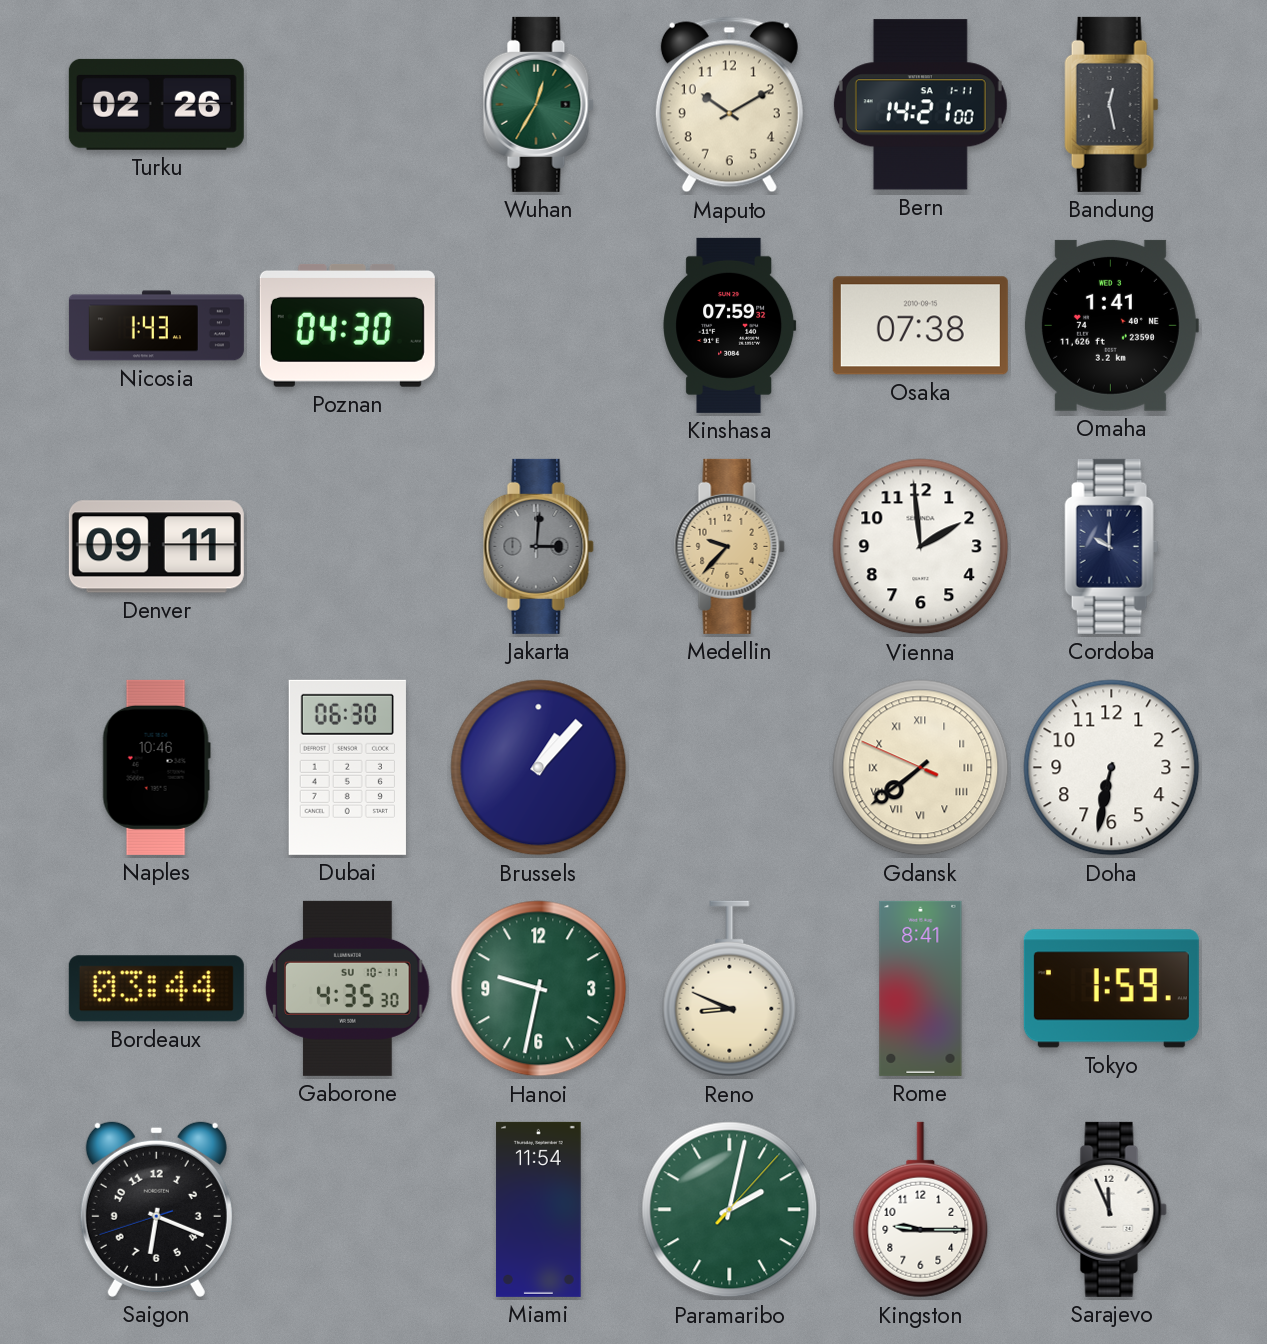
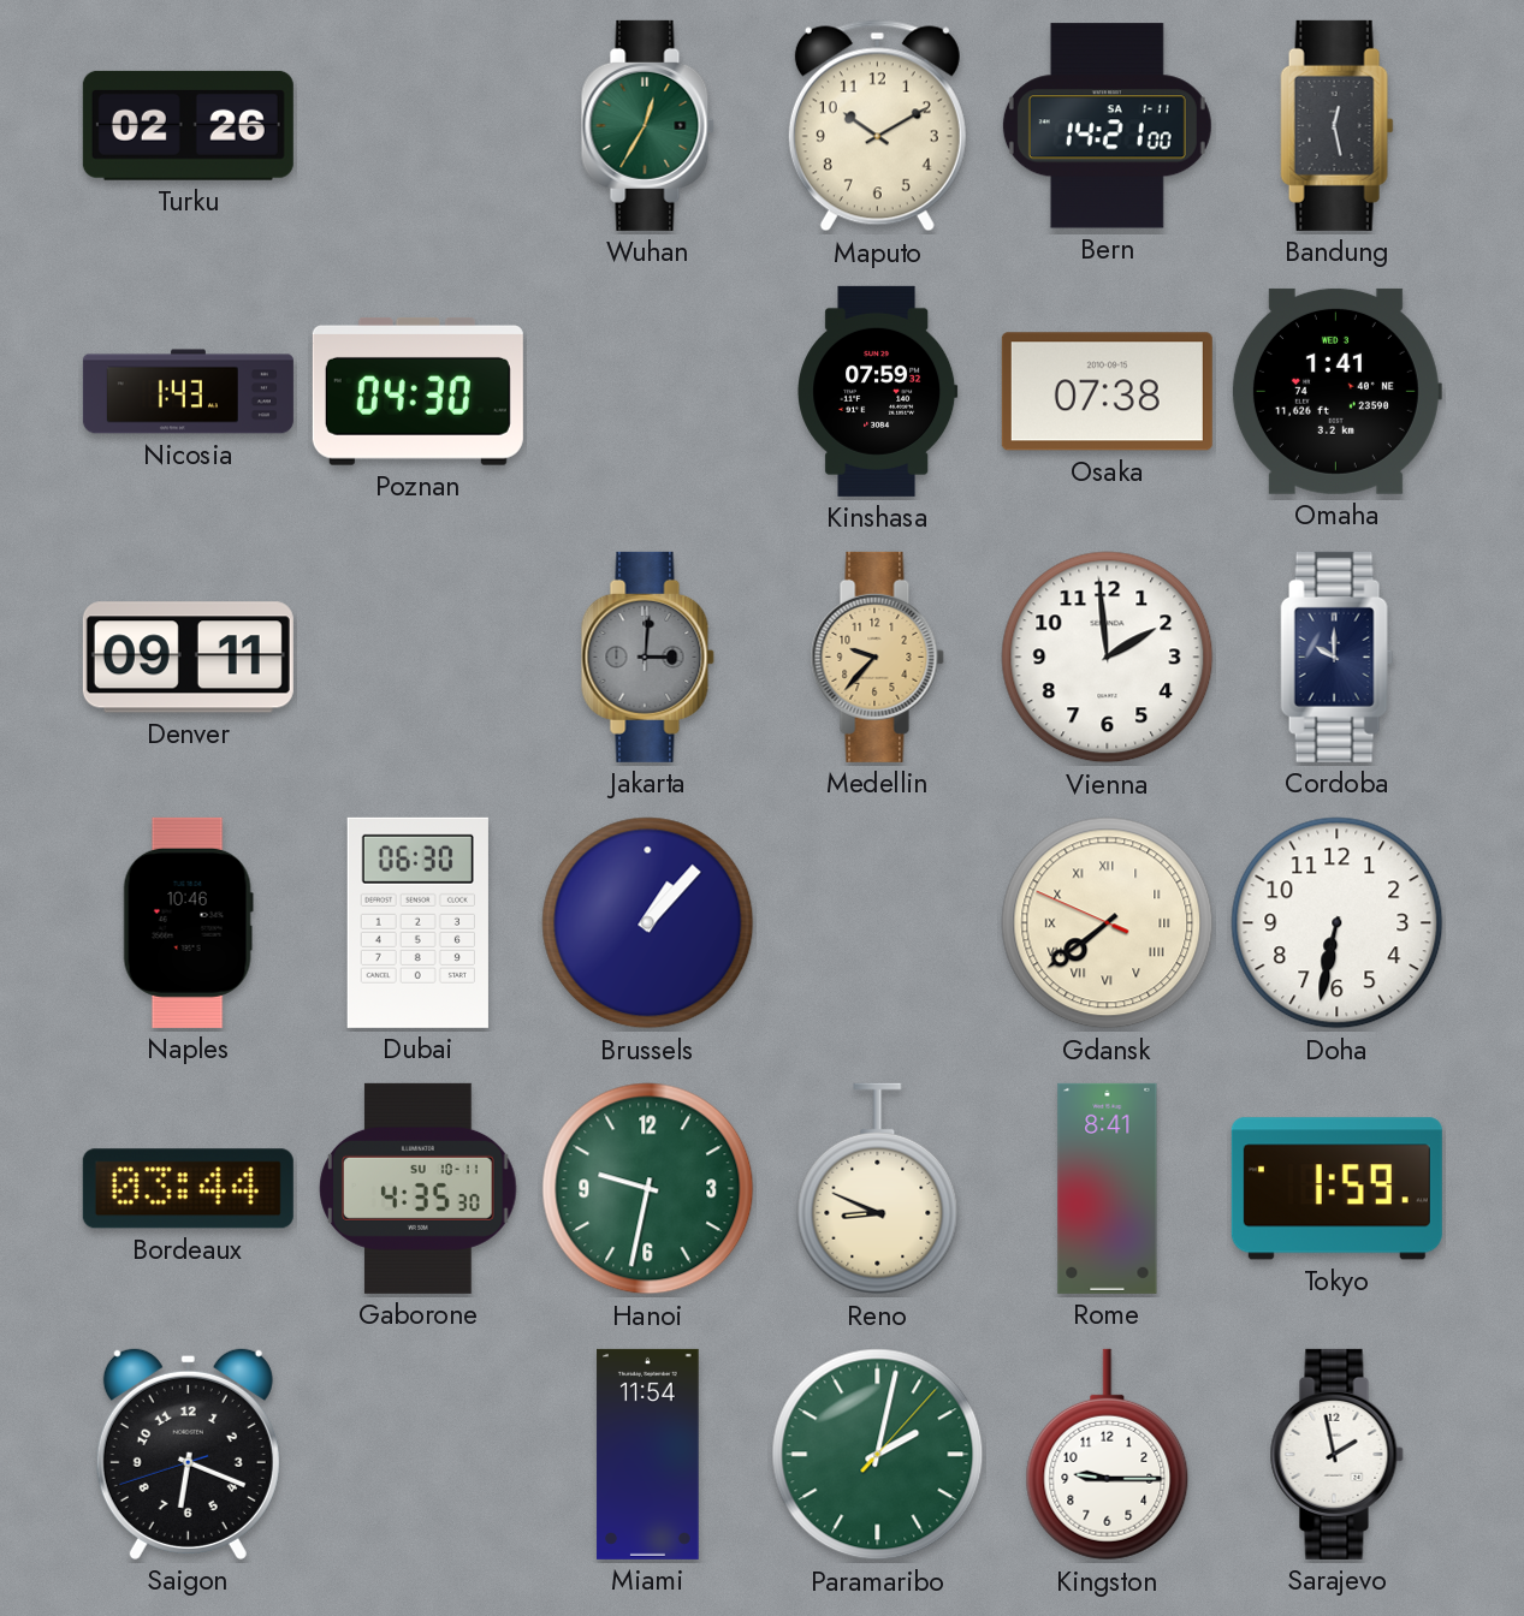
Sarajevo: 11:56 -> 1:58
